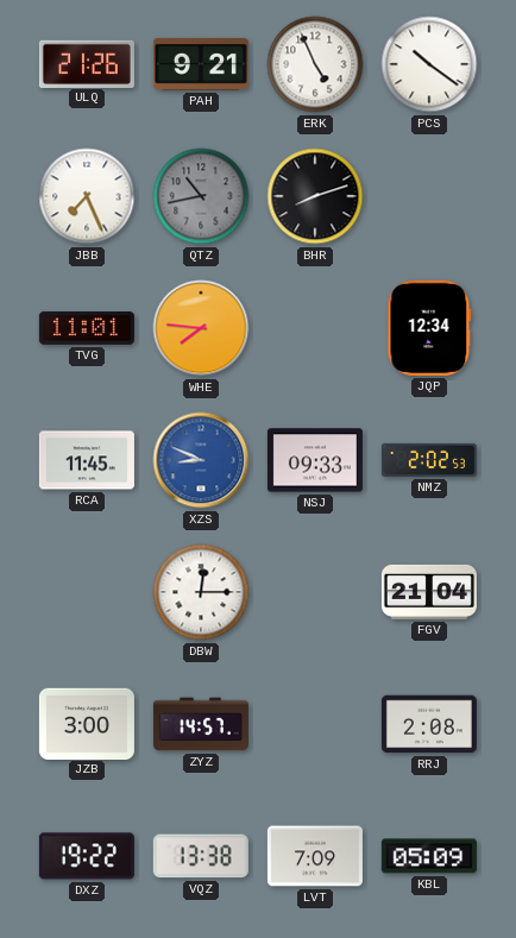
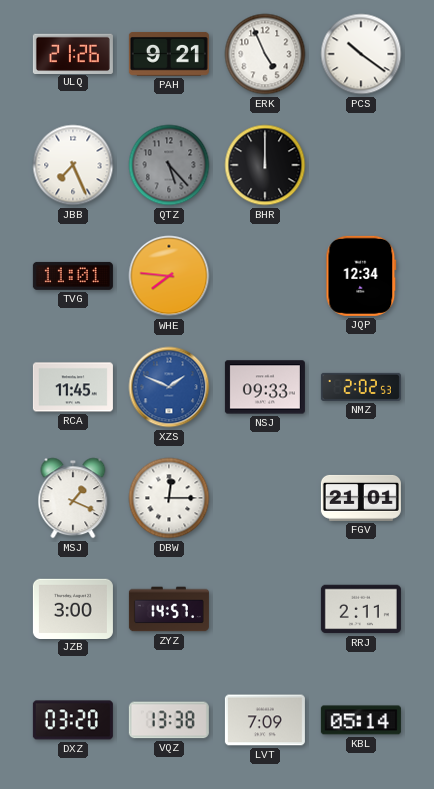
QTZ: 10:43 -> 5:23
BHR: 8:12 -> 12:00
XZS: 8:49 -> 1:49
MSJ: none -> 1:19
FGV: 21:04 -> 21:01
RRJ: 2:08 -> 2:11
DXZ: 19:22 -> 03:20
KBL: 05:09 -> 05:14
